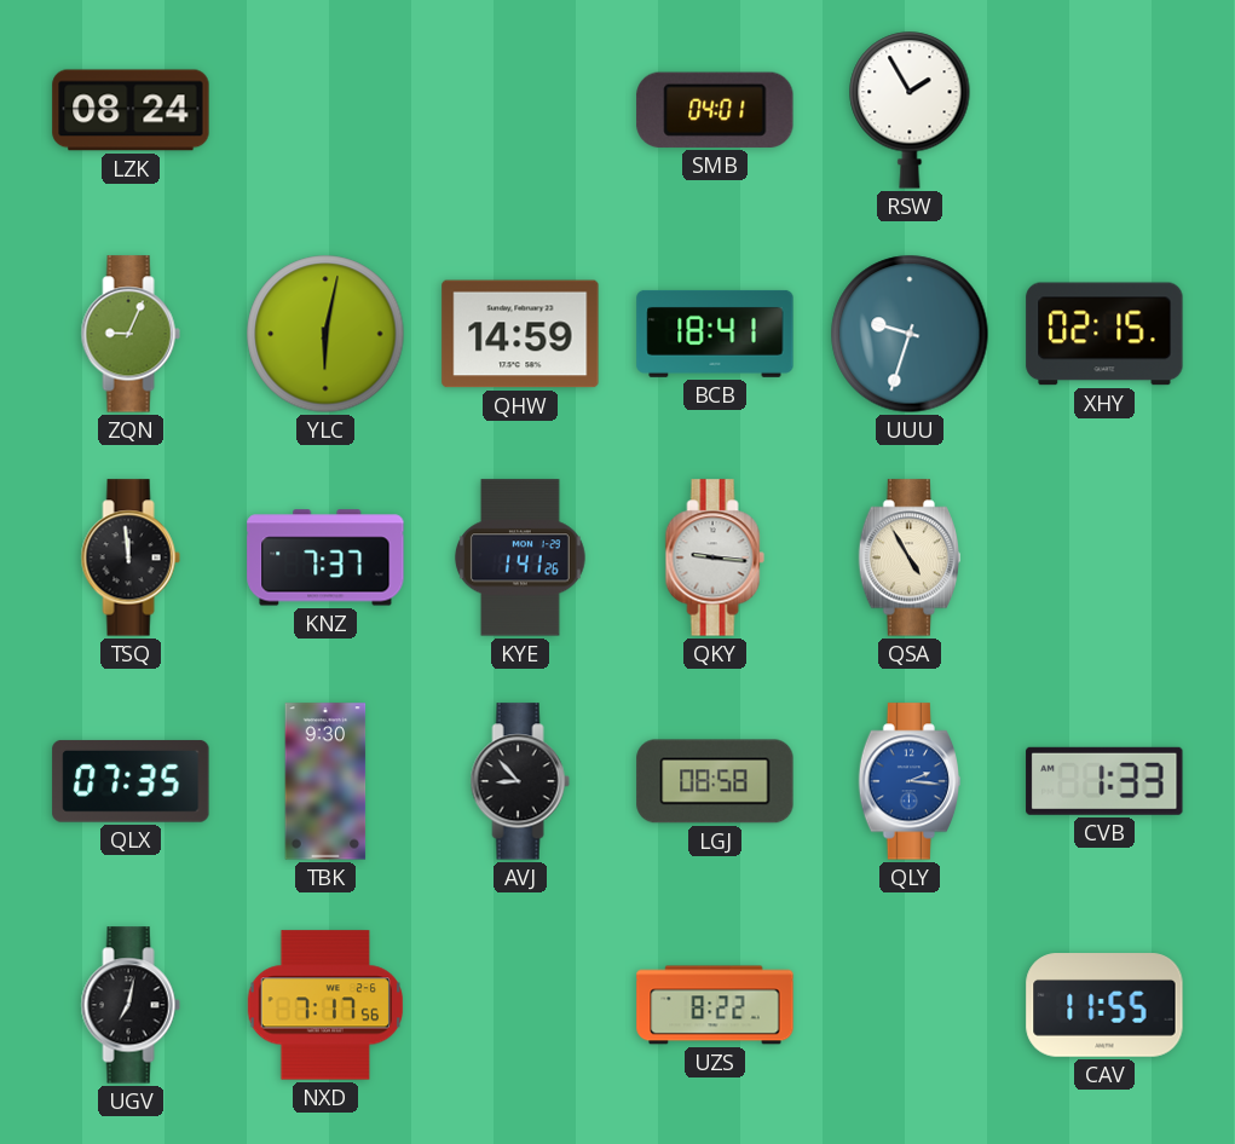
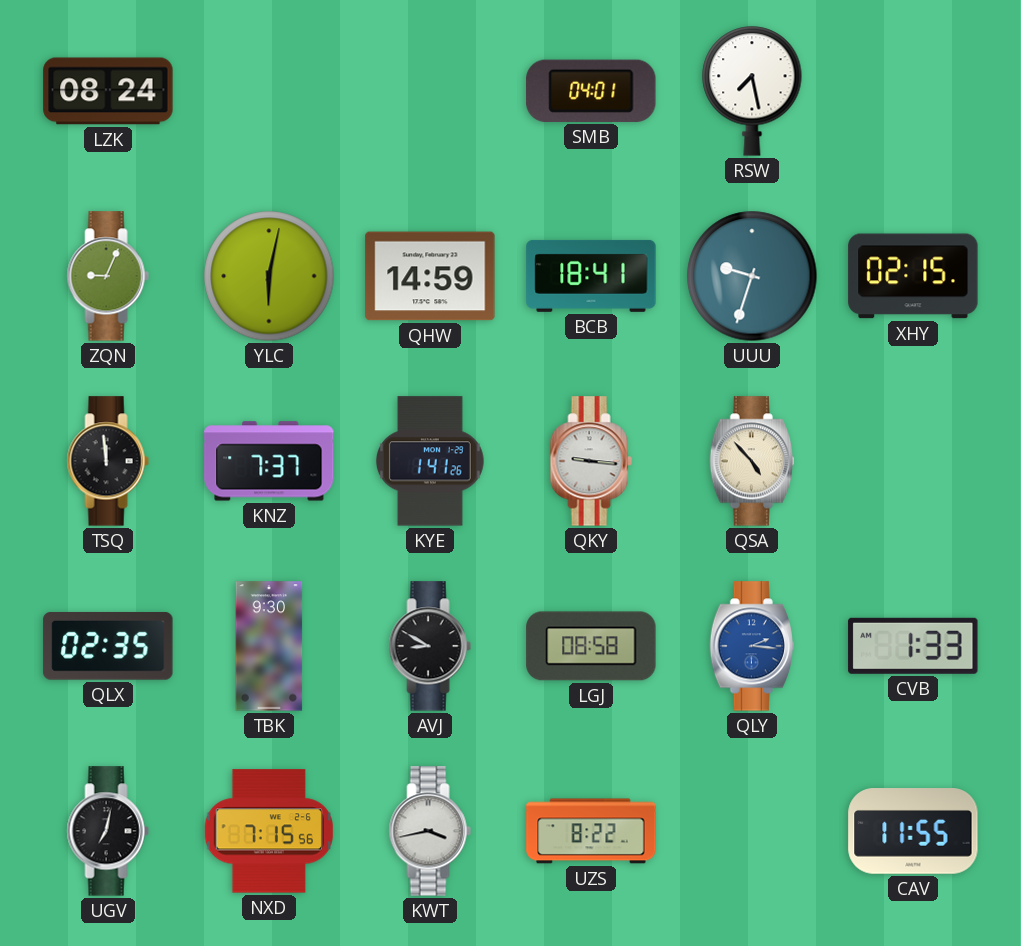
RSW: 1:55 -> 7:28
QSA: 4:55 -> 4:53
QLX: 07:35 -> 02:35
AVJ: 8:53 -> 8:50
NXD: 7:17 -> 7:15
KWT: none -> 3:43
